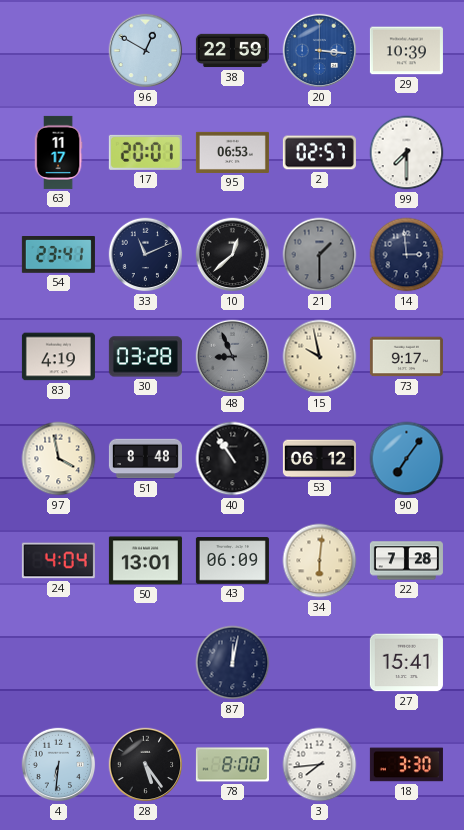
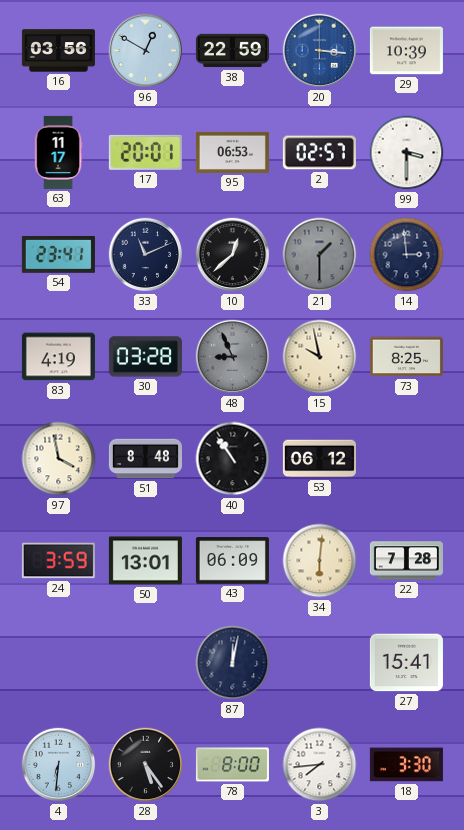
16: none -> 03:56
99: 7:30 -> 3:30
73: 9:17 -> 8:25
90: 7:06 -> none
24: 4:04 -> 3:59
